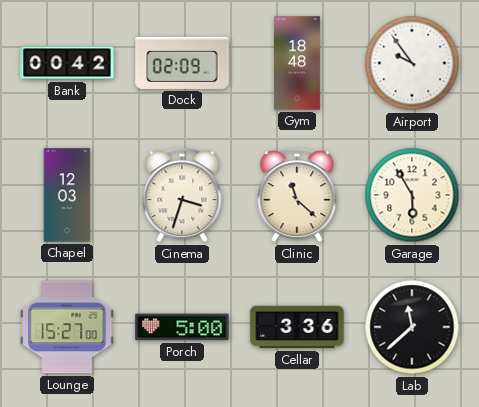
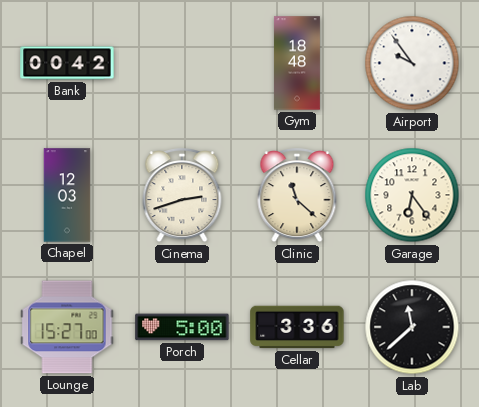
Dock: 02:09 -> none
Cinema: 3:33 -> 2:42
Garage: 5:55 -> 6:24
